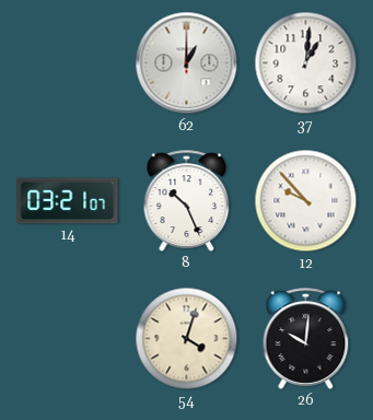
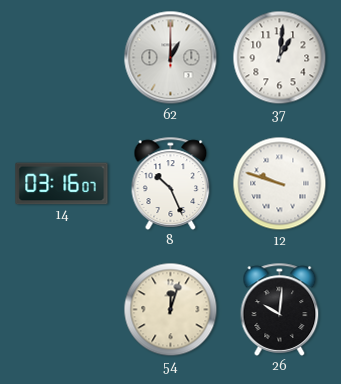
14: 03:21 -> 03:16
12: 9:53 -> 9:48
54: 4:03 -> 12:03
